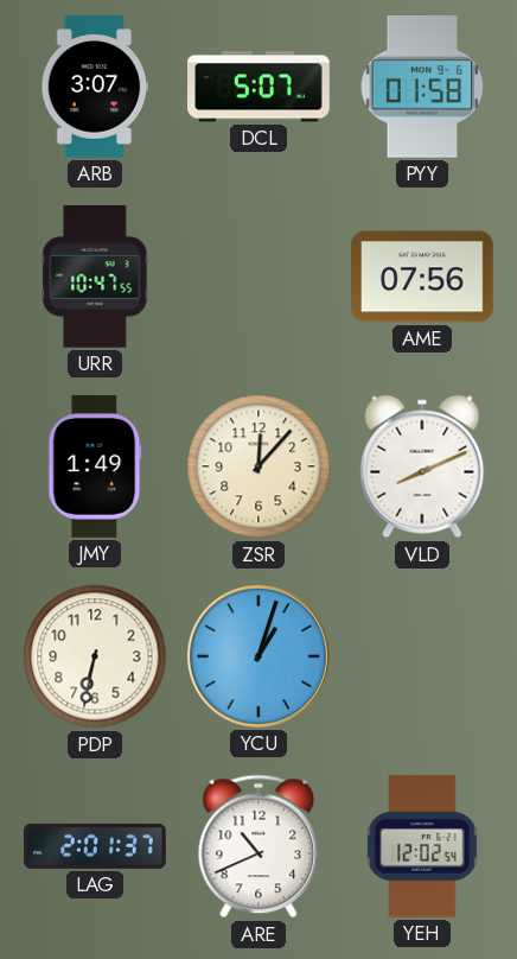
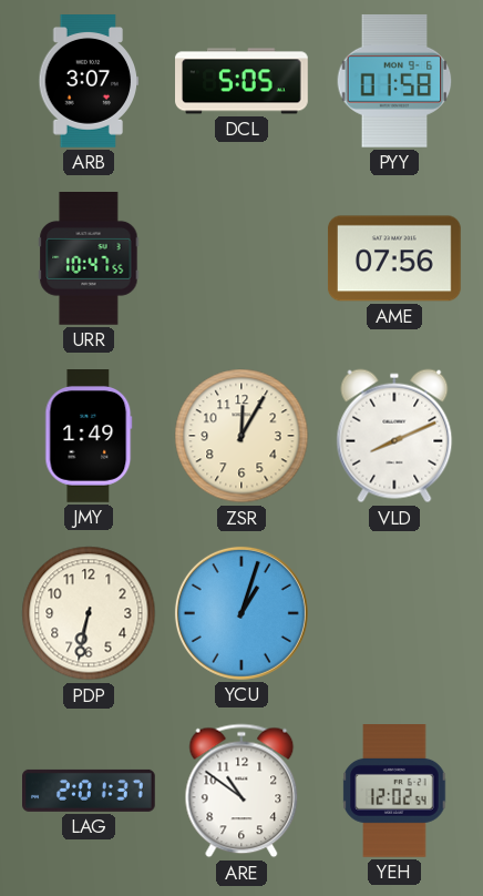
DCL: 5:07 -> 5:05
ZSR: 12:07 -> 12:05
ARE: 10:41 -> 10:51
